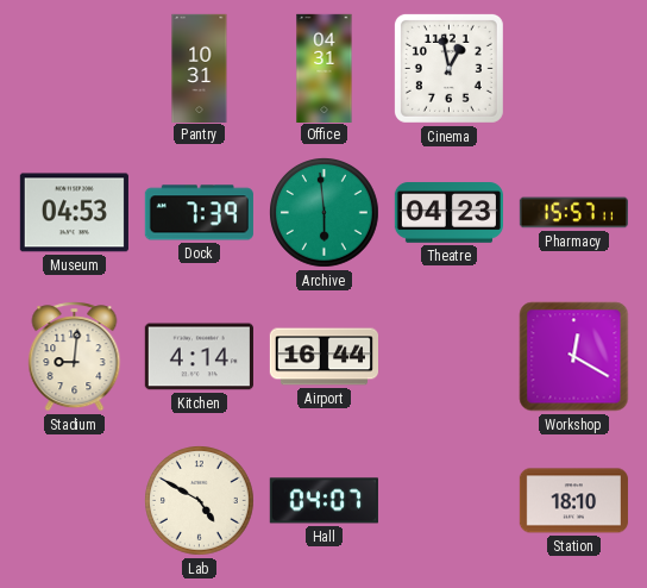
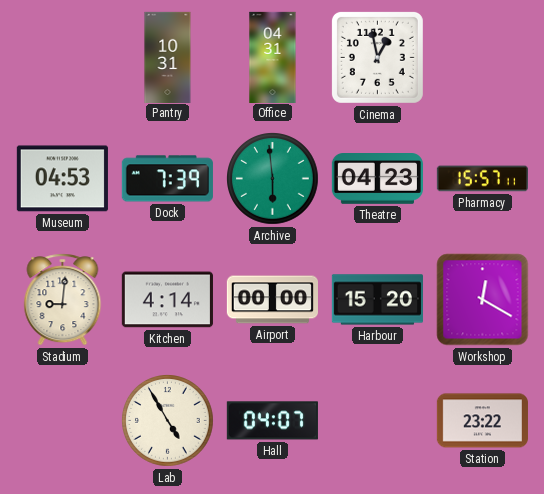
Airport: 16:44 -> 00:00
Harbour: none -> 15:20
Lab: 4:50 -> 4:55
Station: 18:10 -> 23:22
